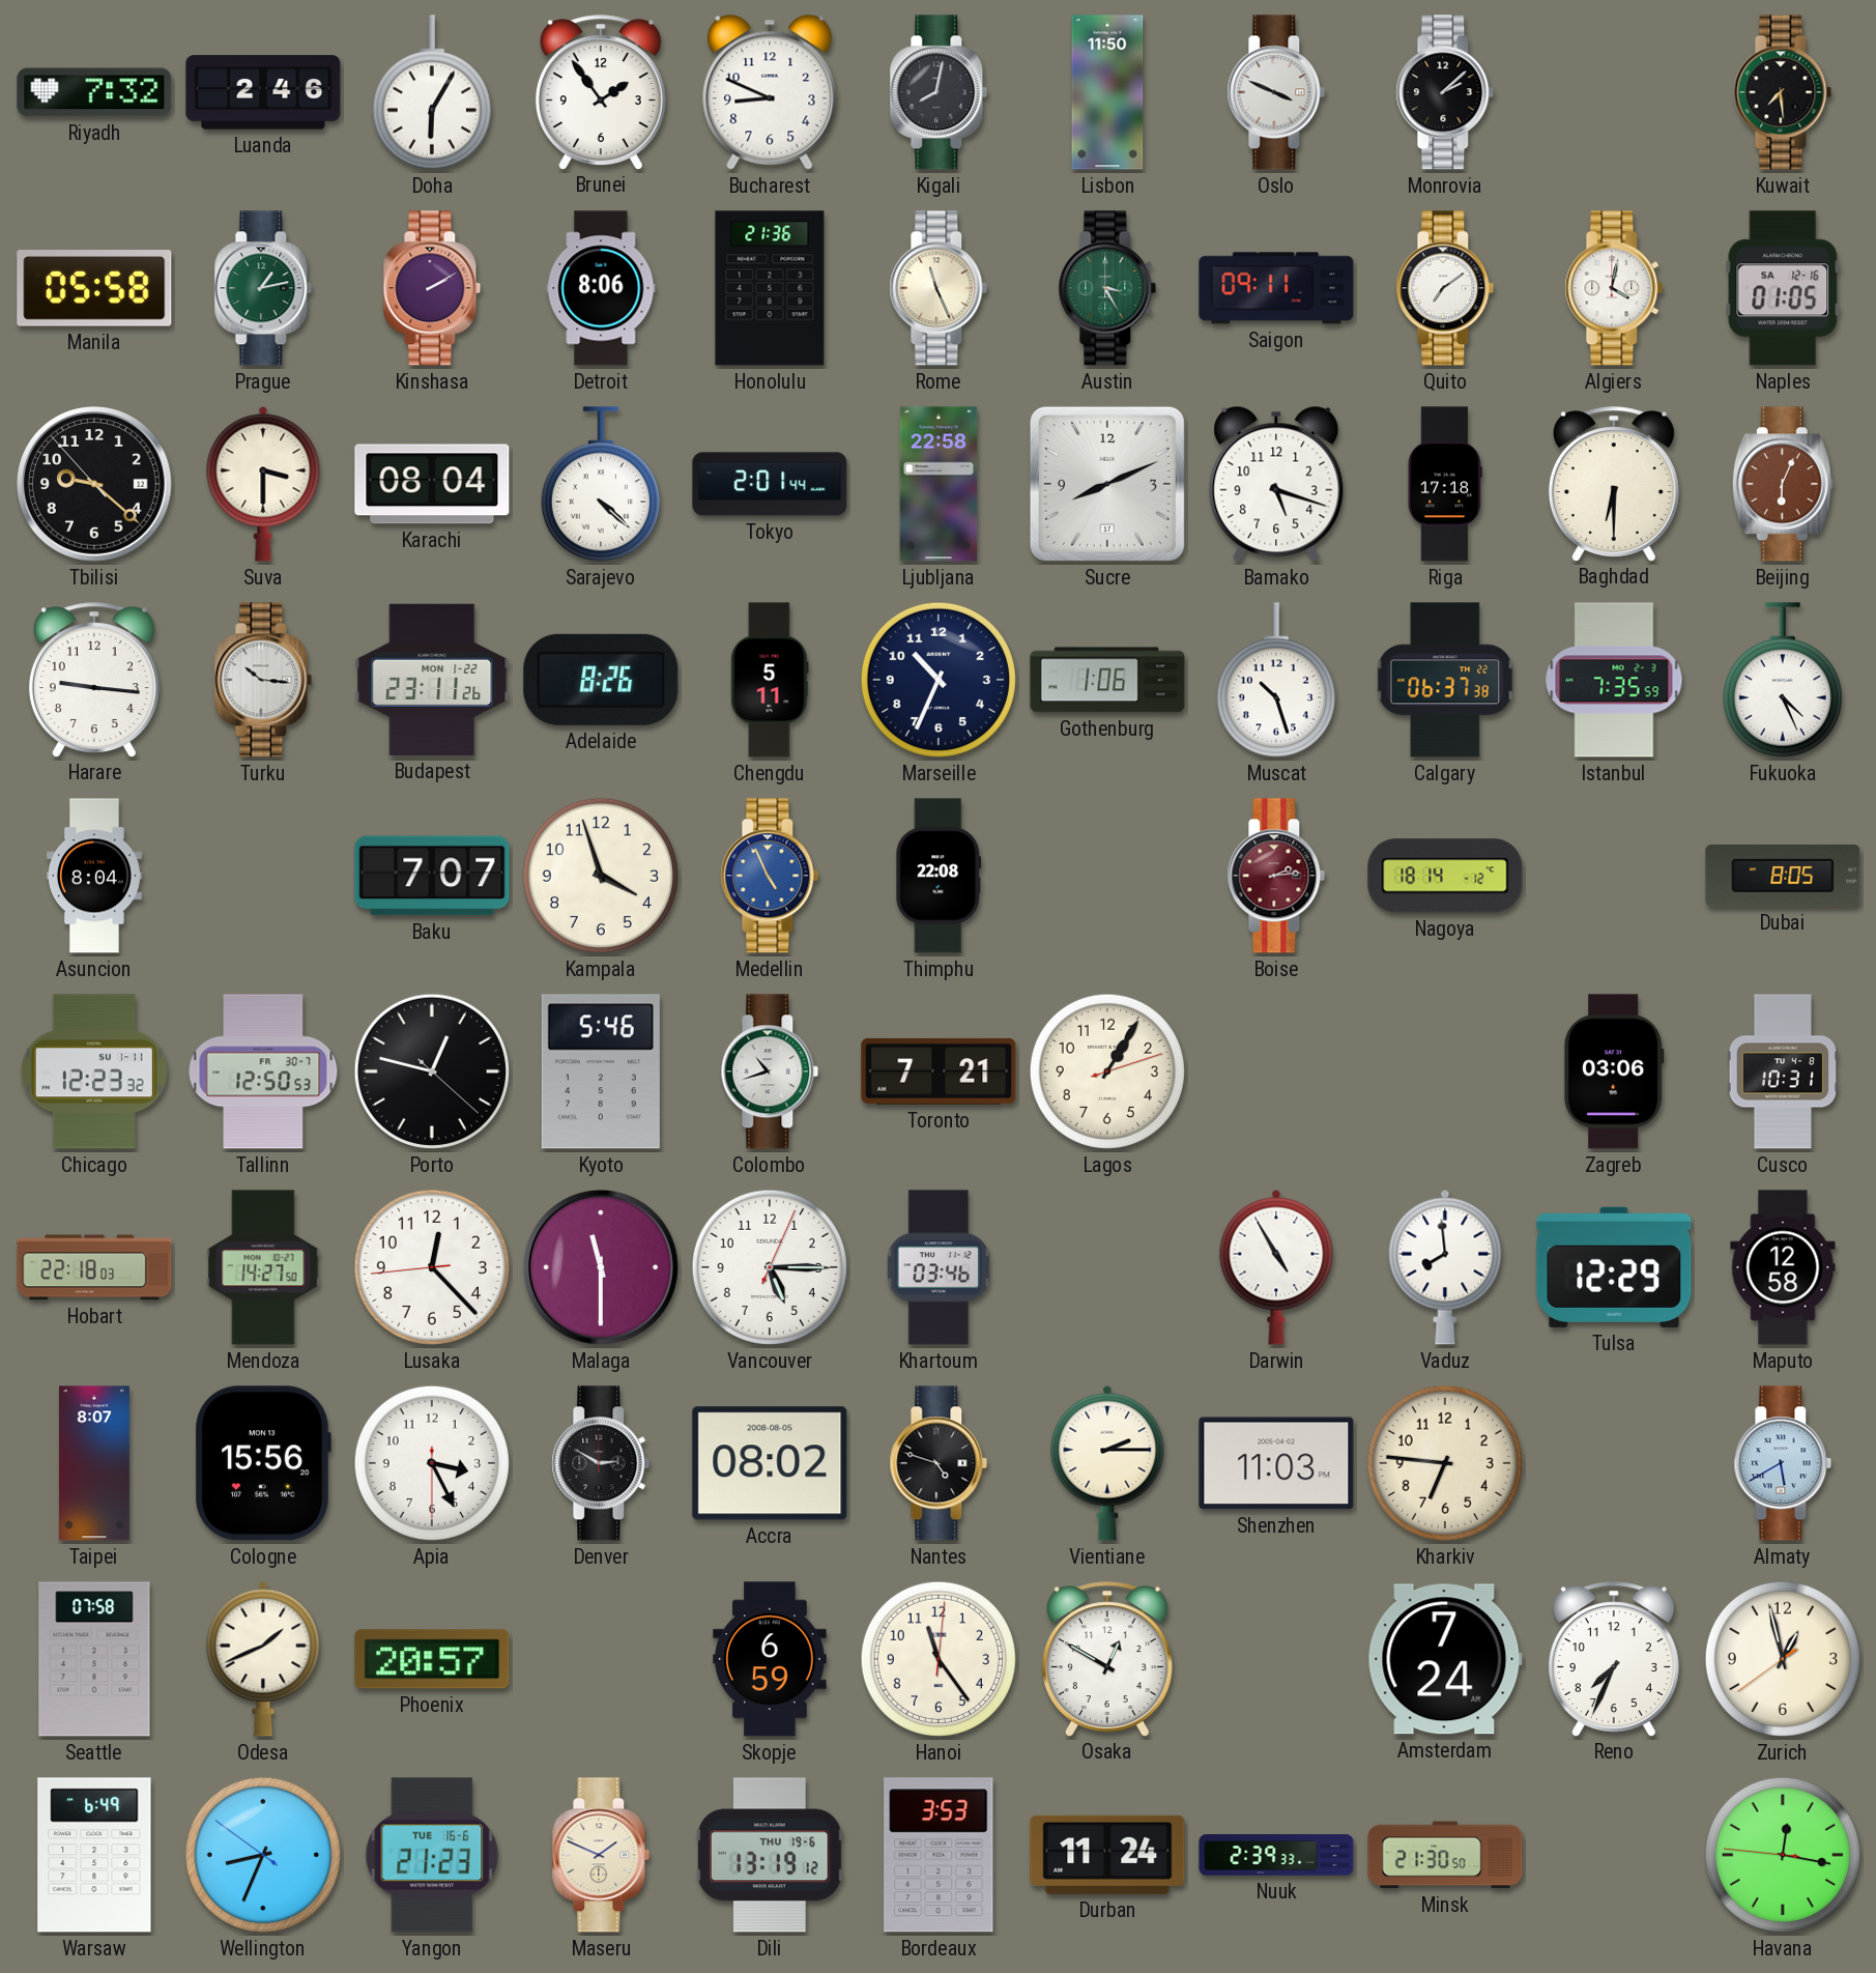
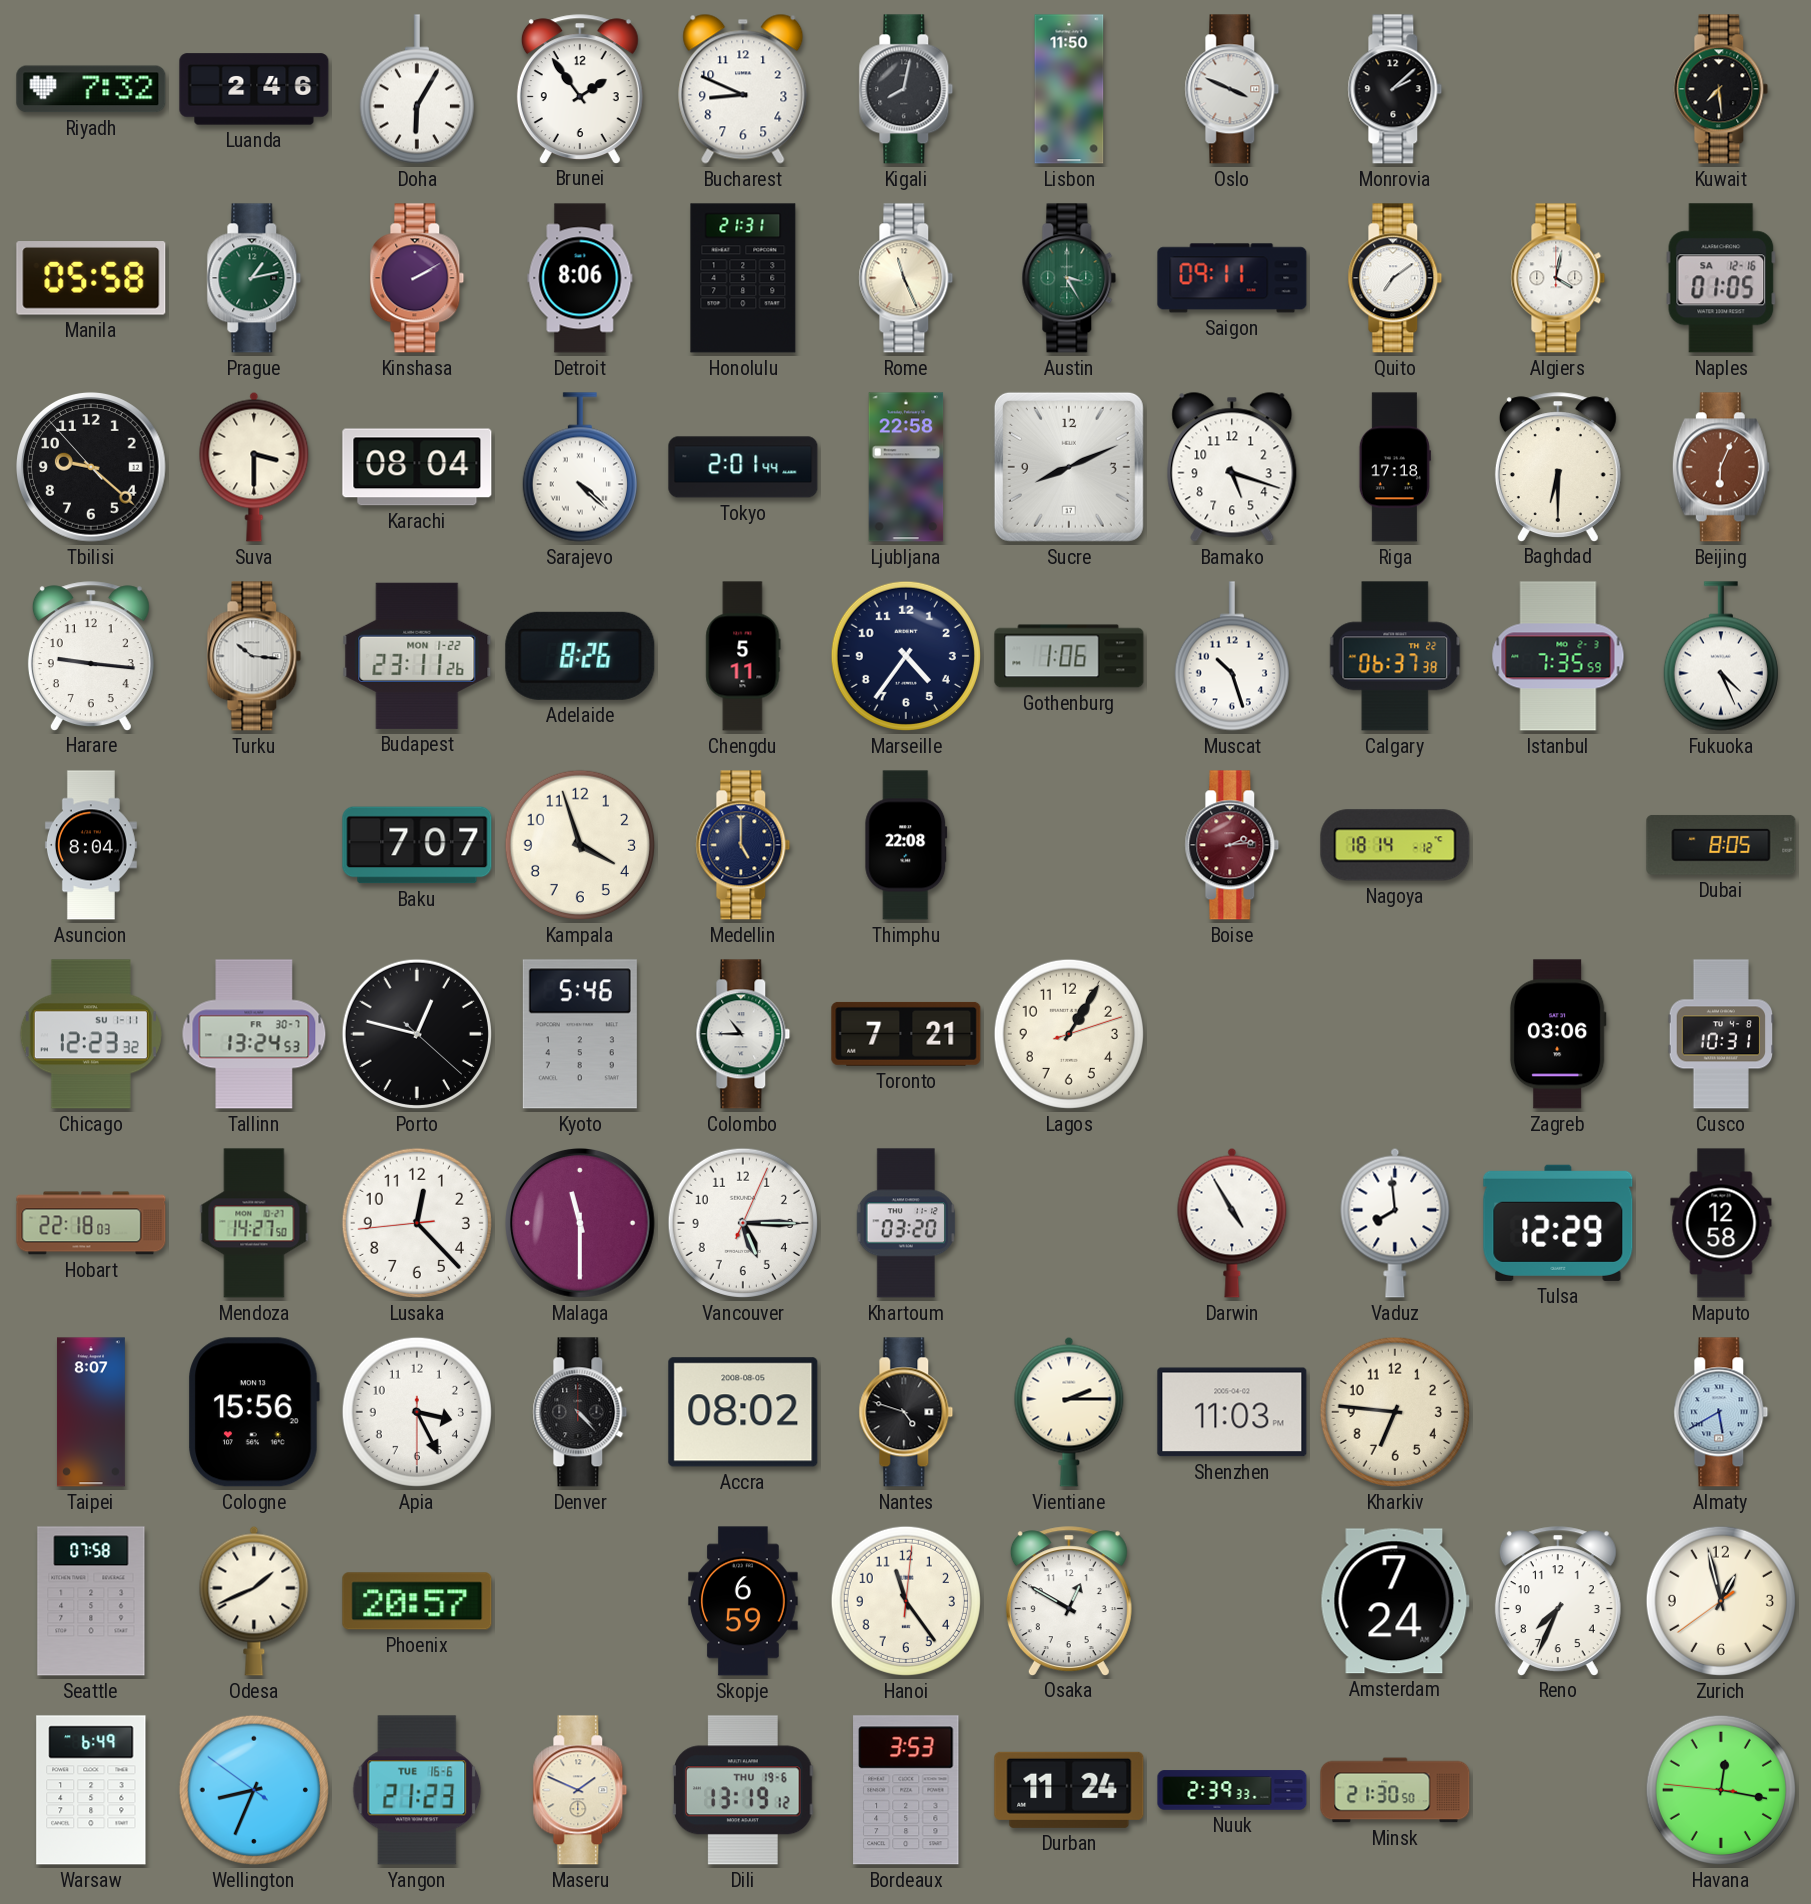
Honolulu: 21:36 -> 21:31
Marseille: 10:34 -> 4:36
Medellin: 4:56 -> 5:00
Medellin dial: blue -> navy
Tallinn: 12:50 -> 13:24
Colombo: 10:42 -> 10:45
Khartoum: 03:46 -> 03:20
Denver: 2:50 -> 4:23
